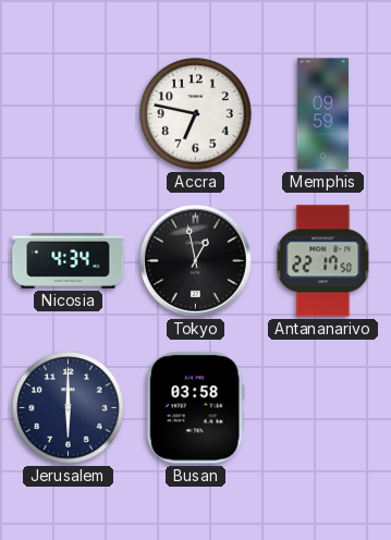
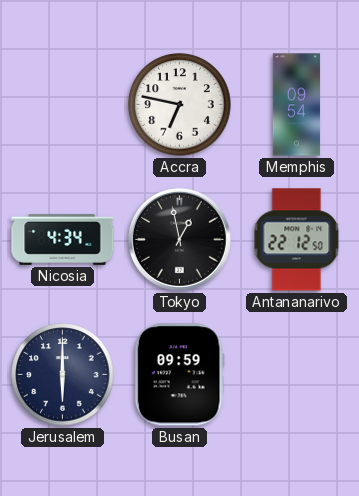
Memphis: 09:59 -> 09:54
Antananarivo: 22:17 -> 22:12
Busan: 03:58 -> 09:59
